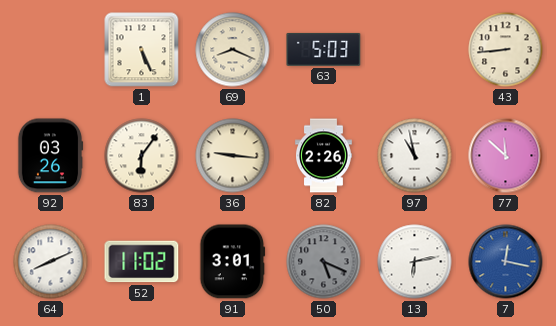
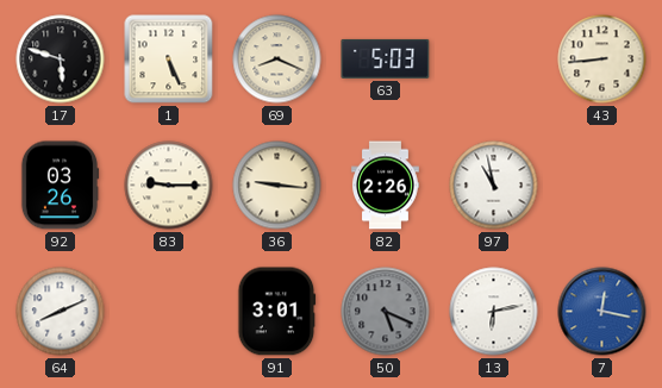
17: none -> 5:48
83: 6:06 -> 9:15
77: 11:52 -> none
52: 11:02 -> none
